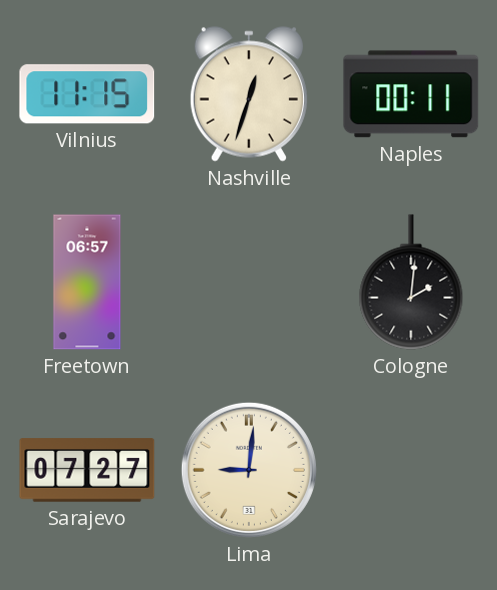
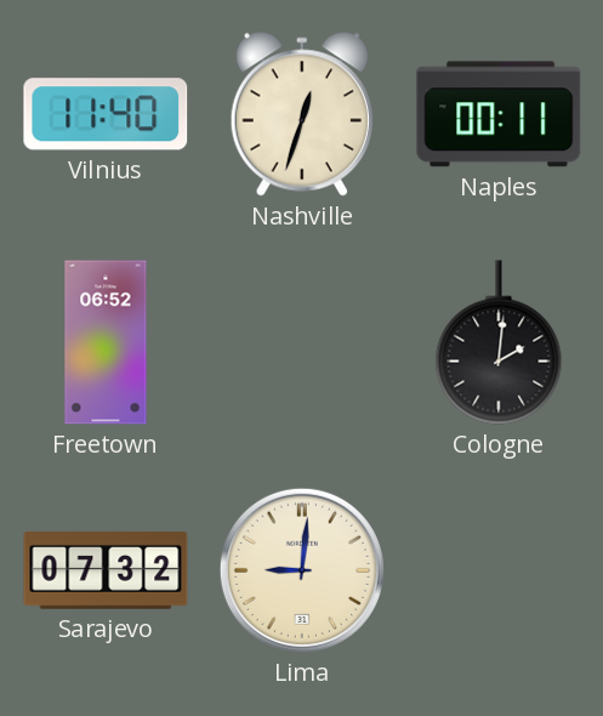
Vilnius: 11:15 -> 11:40
Freetown: 06:57 -> 06:52
Sarajevo: 07:27 -> 07:32
